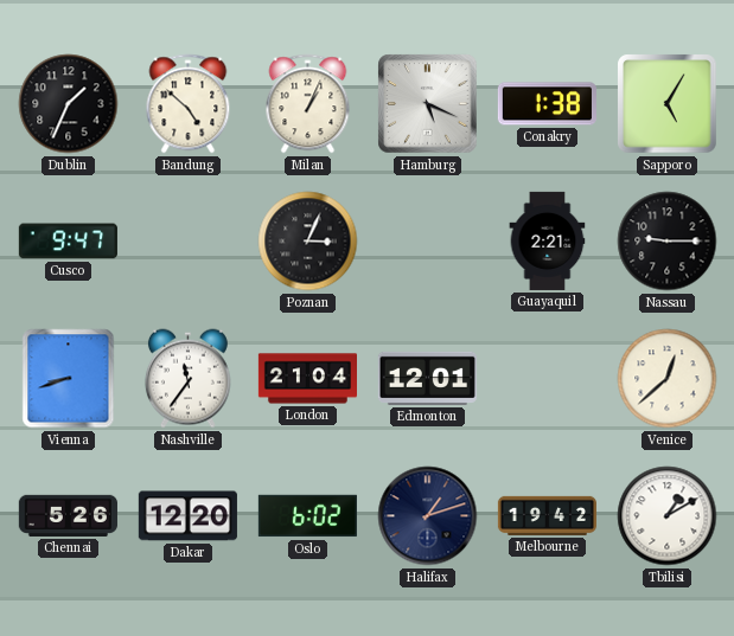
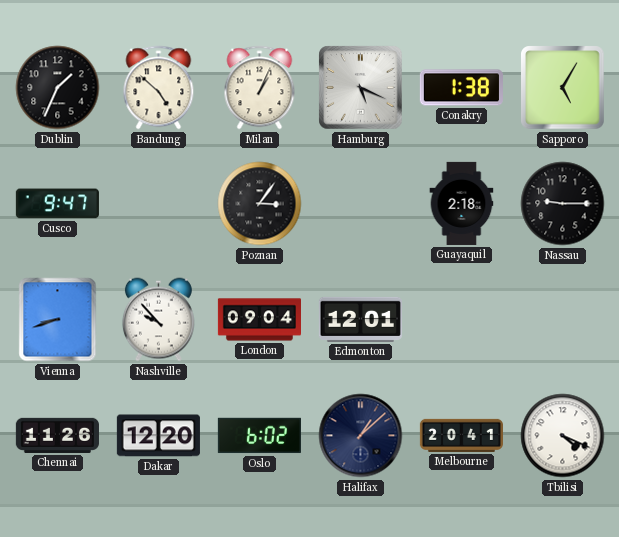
Poznan: 3:04 -> 3:06
Guayaquil: 2:21 -> 2:18
Nashville: 11:36 -> 9:53
London: 21:04 -> 09:04
Venice: 12:38 -> none
Chennai: 5:26 -> 11:26
Halifax: 1:12 -> 1:08
Melbourne: 19:42 -> 20:41
Tbilisi: 1:10 -> 4:19
